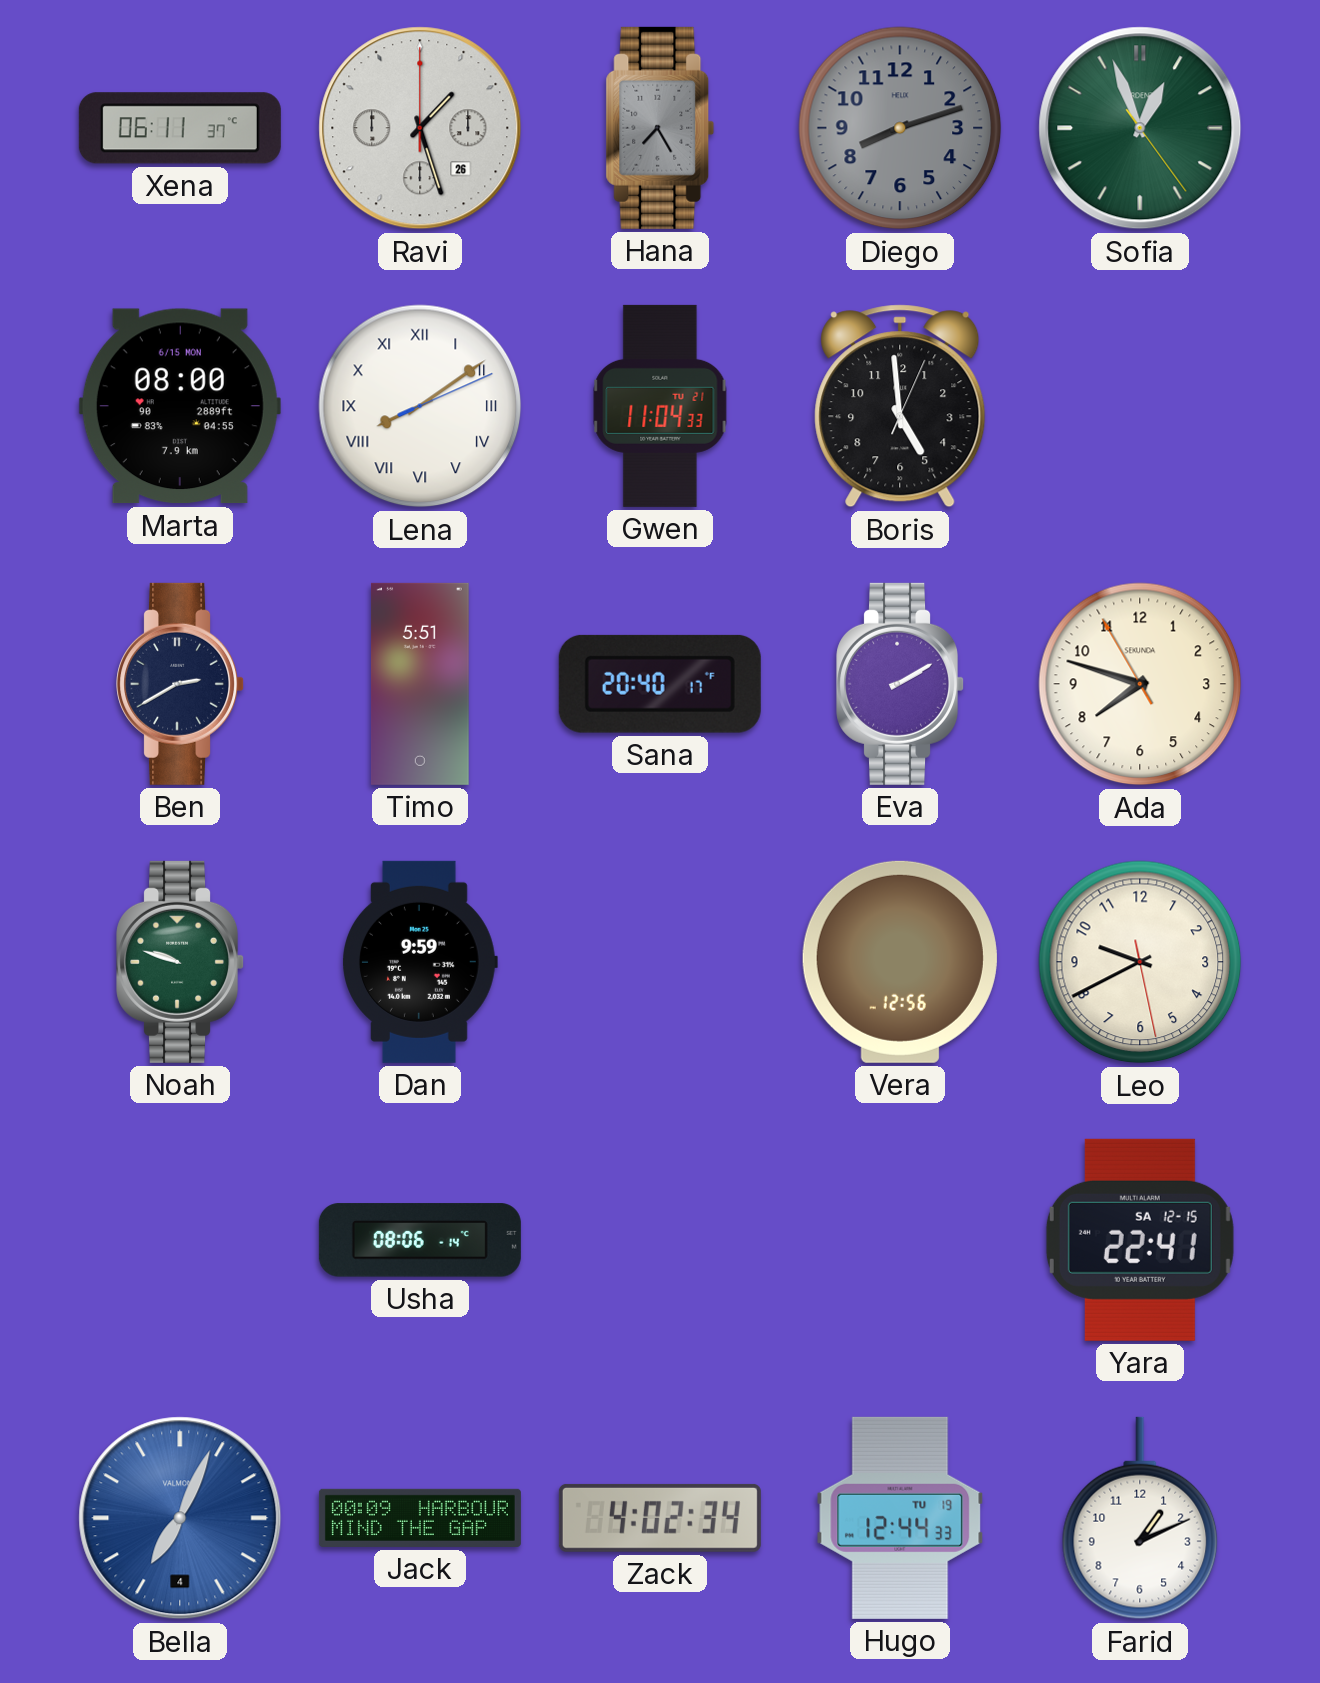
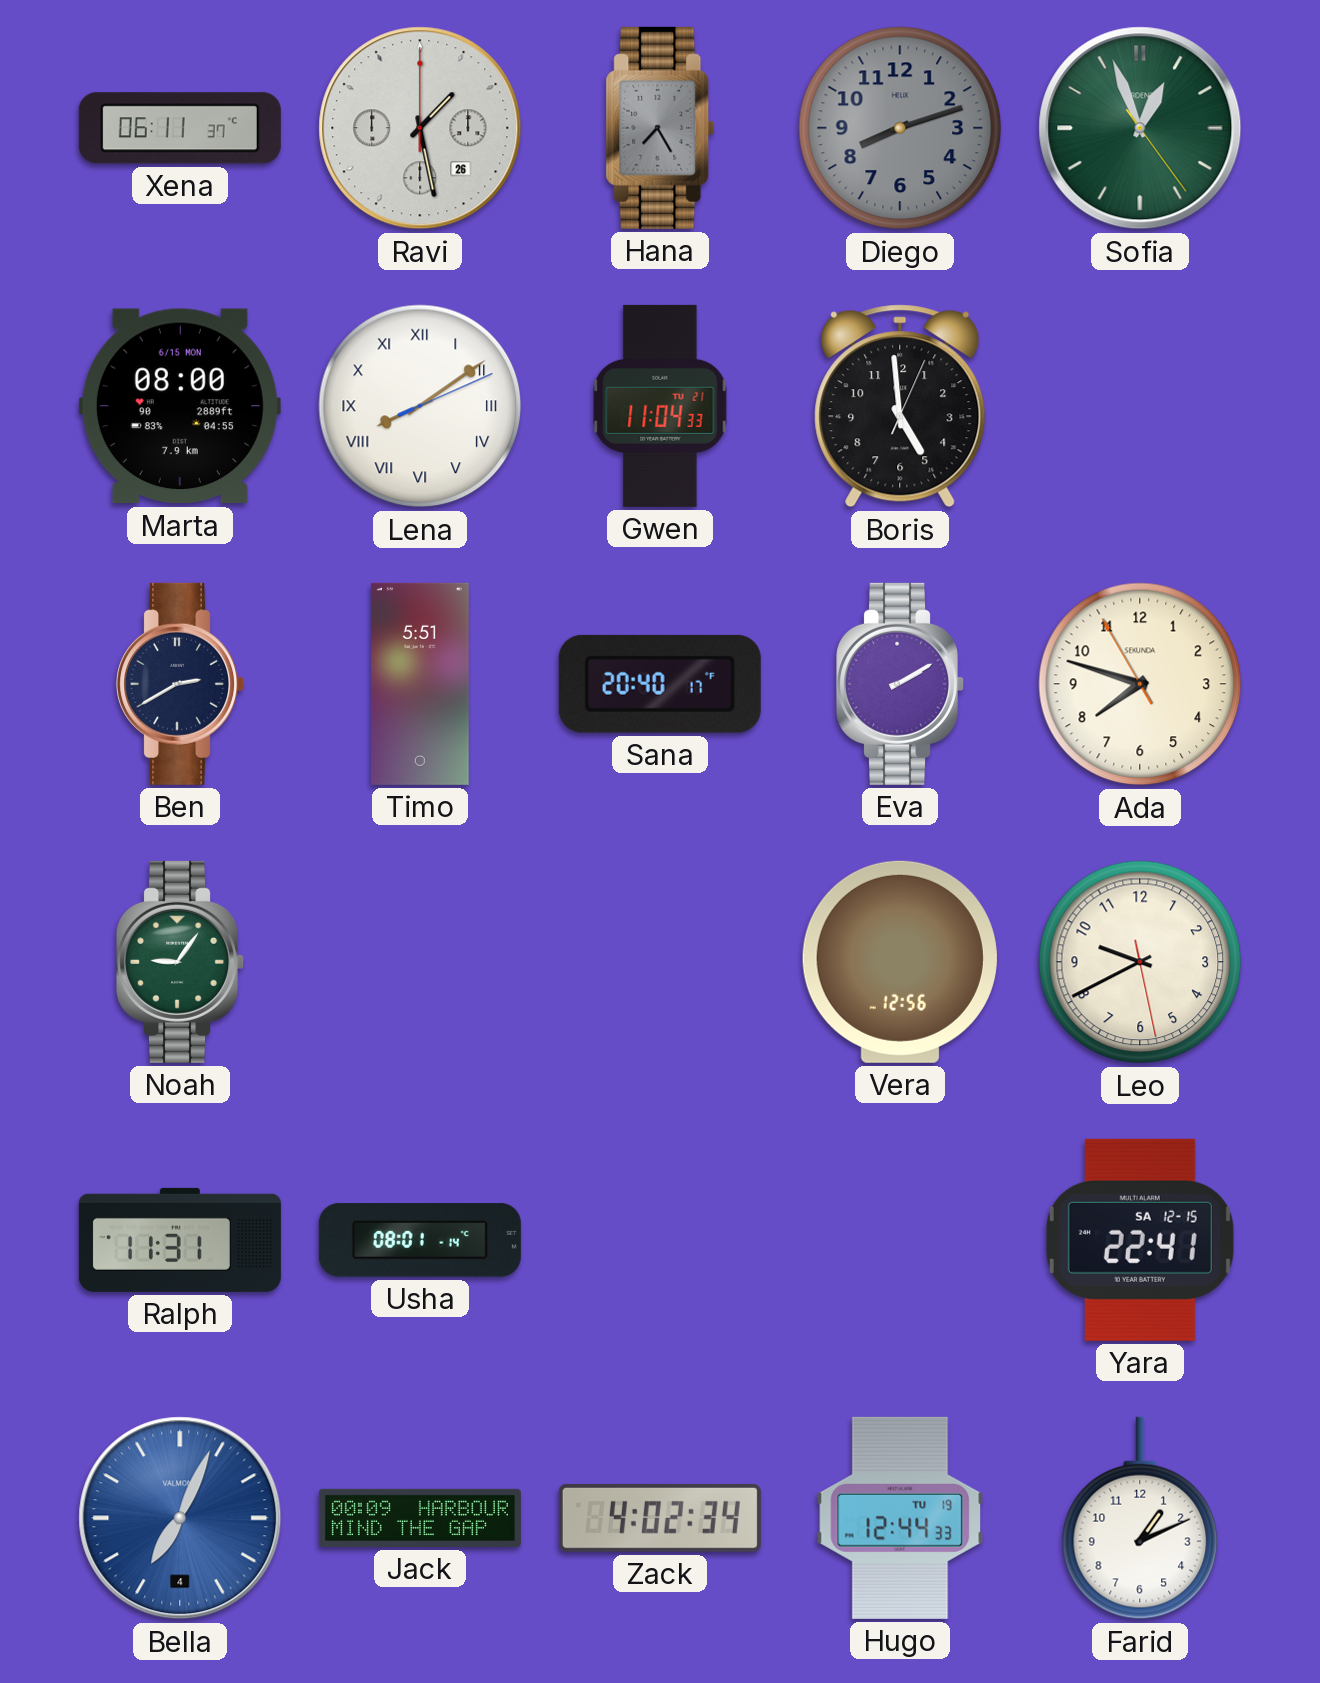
Ravi: 1:27 -> 1:28
Noah: 9:48 -> 9:06
Dan: 9:59 -> none
Ralph: none -> 11:31
Usha: 08:06 -> 08:01
